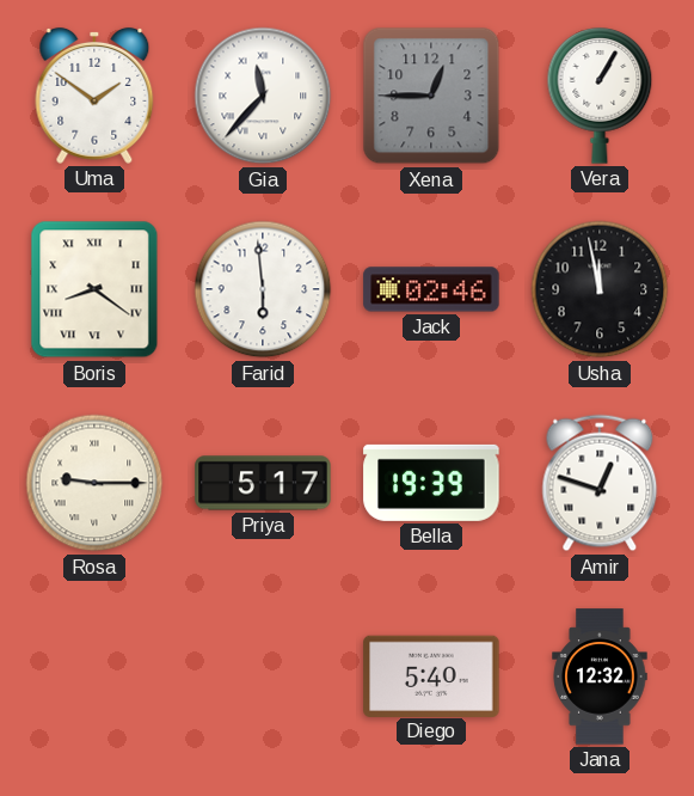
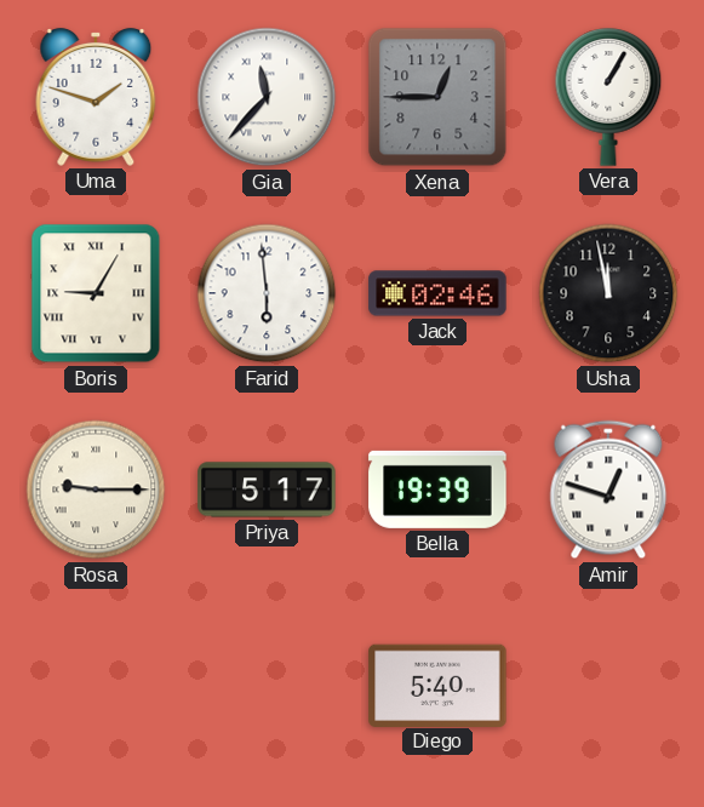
Uma: 1:51 -> 1:48
Boris: 8:21 -> 9:05
Jana: 12:32 -> none
